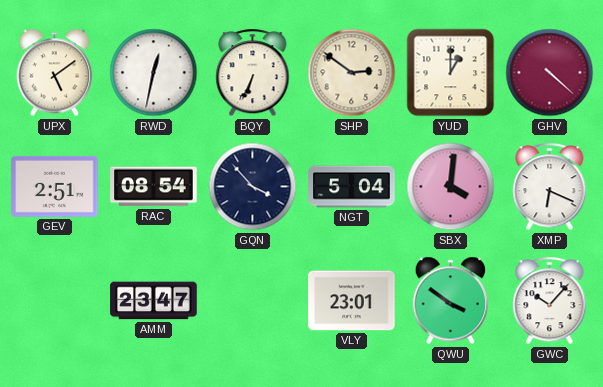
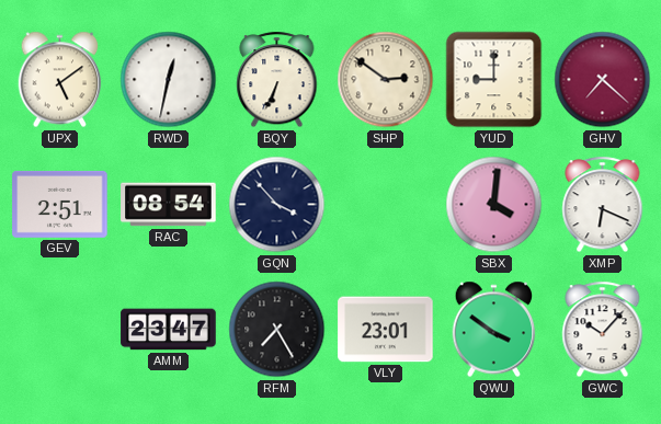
YUD: 1:00 -> 9:00
GHV: 4:22 -> 7:22
NGT: 5:04 -> none
RFM: none -> 7:25
